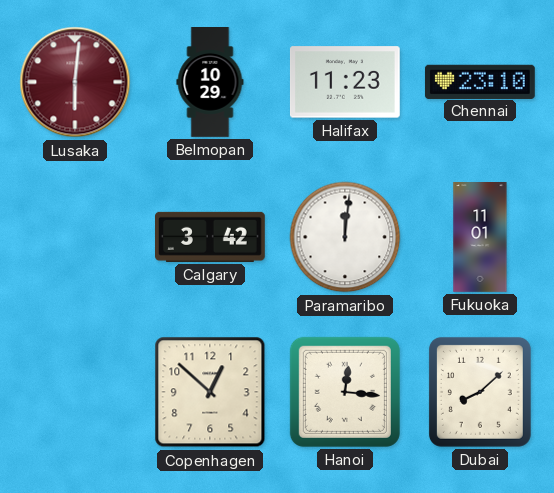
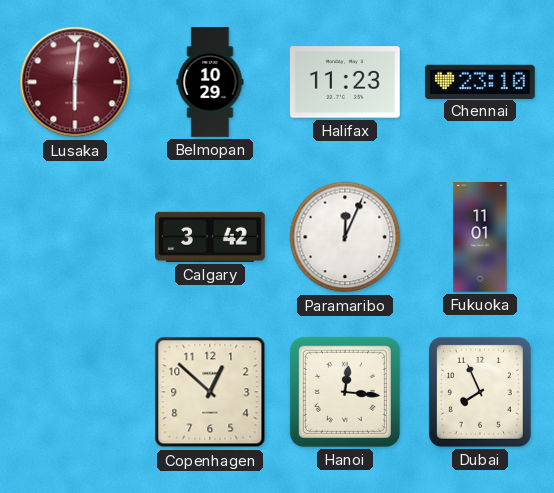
Paramaribo: 12:01 -> 12:04
Dubai: 8:08 -> 7:56
